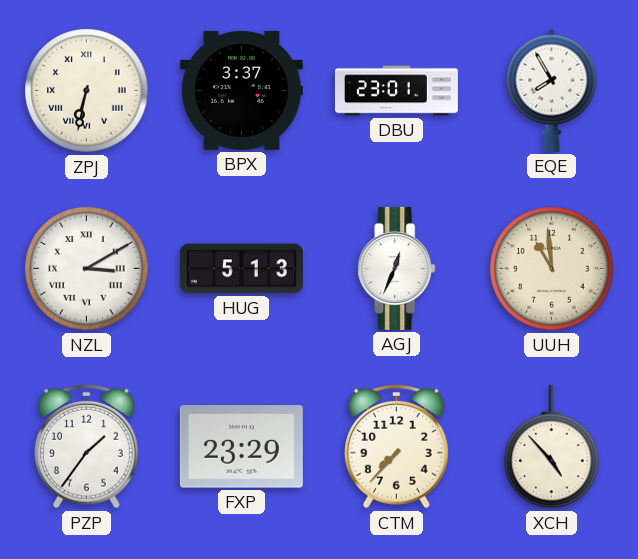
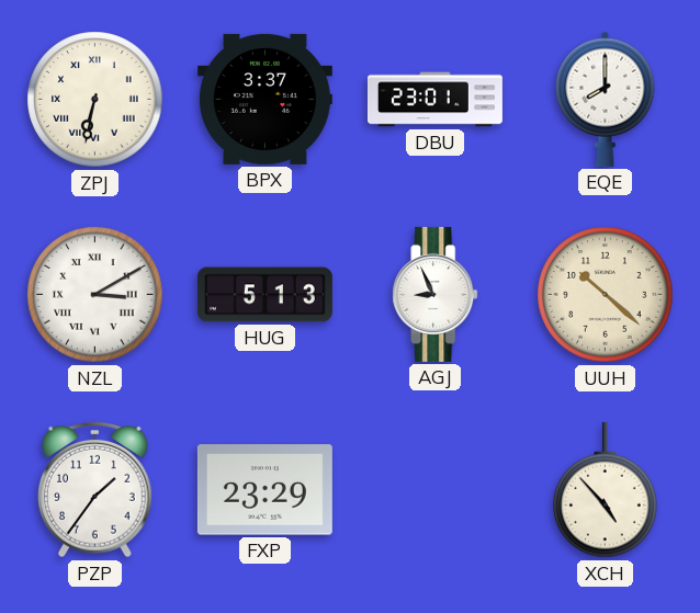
EQE: 7:55 -> 8:00
AGJ: 12:34 -> 8:56
UUH: 10:59 -> 10:22
CTM: 7:37 -> none
